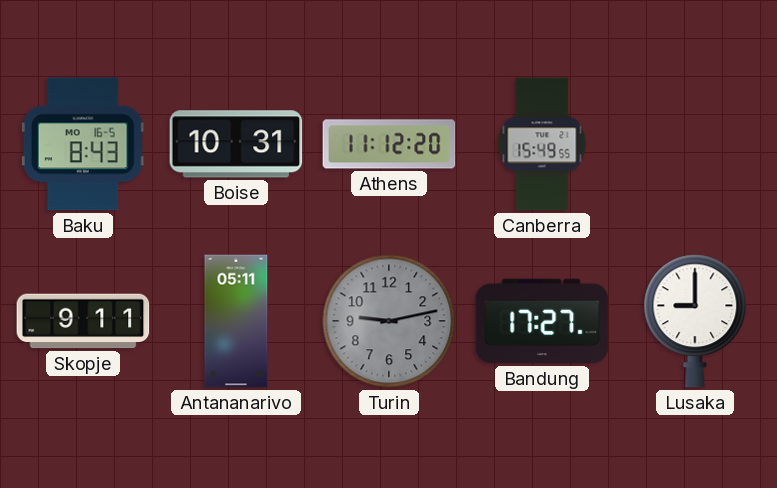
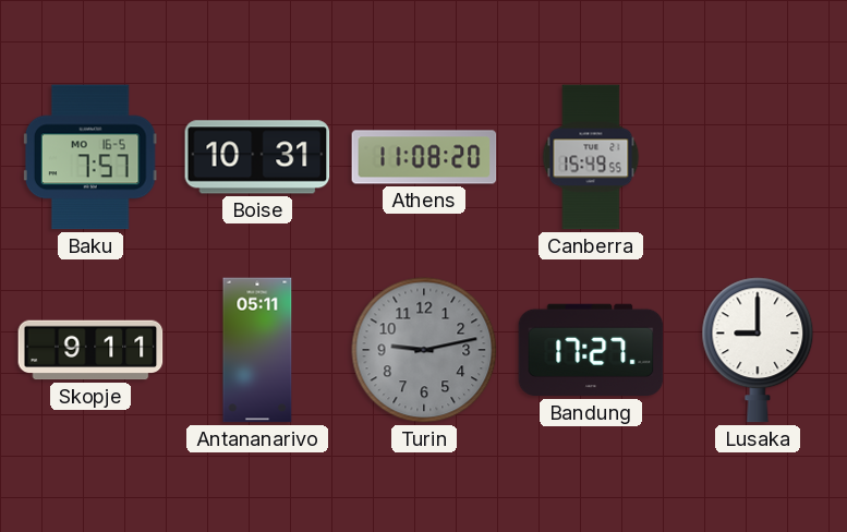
Baku: 8:43 -> 7:57
Athens: 11:12 -> 11:08
